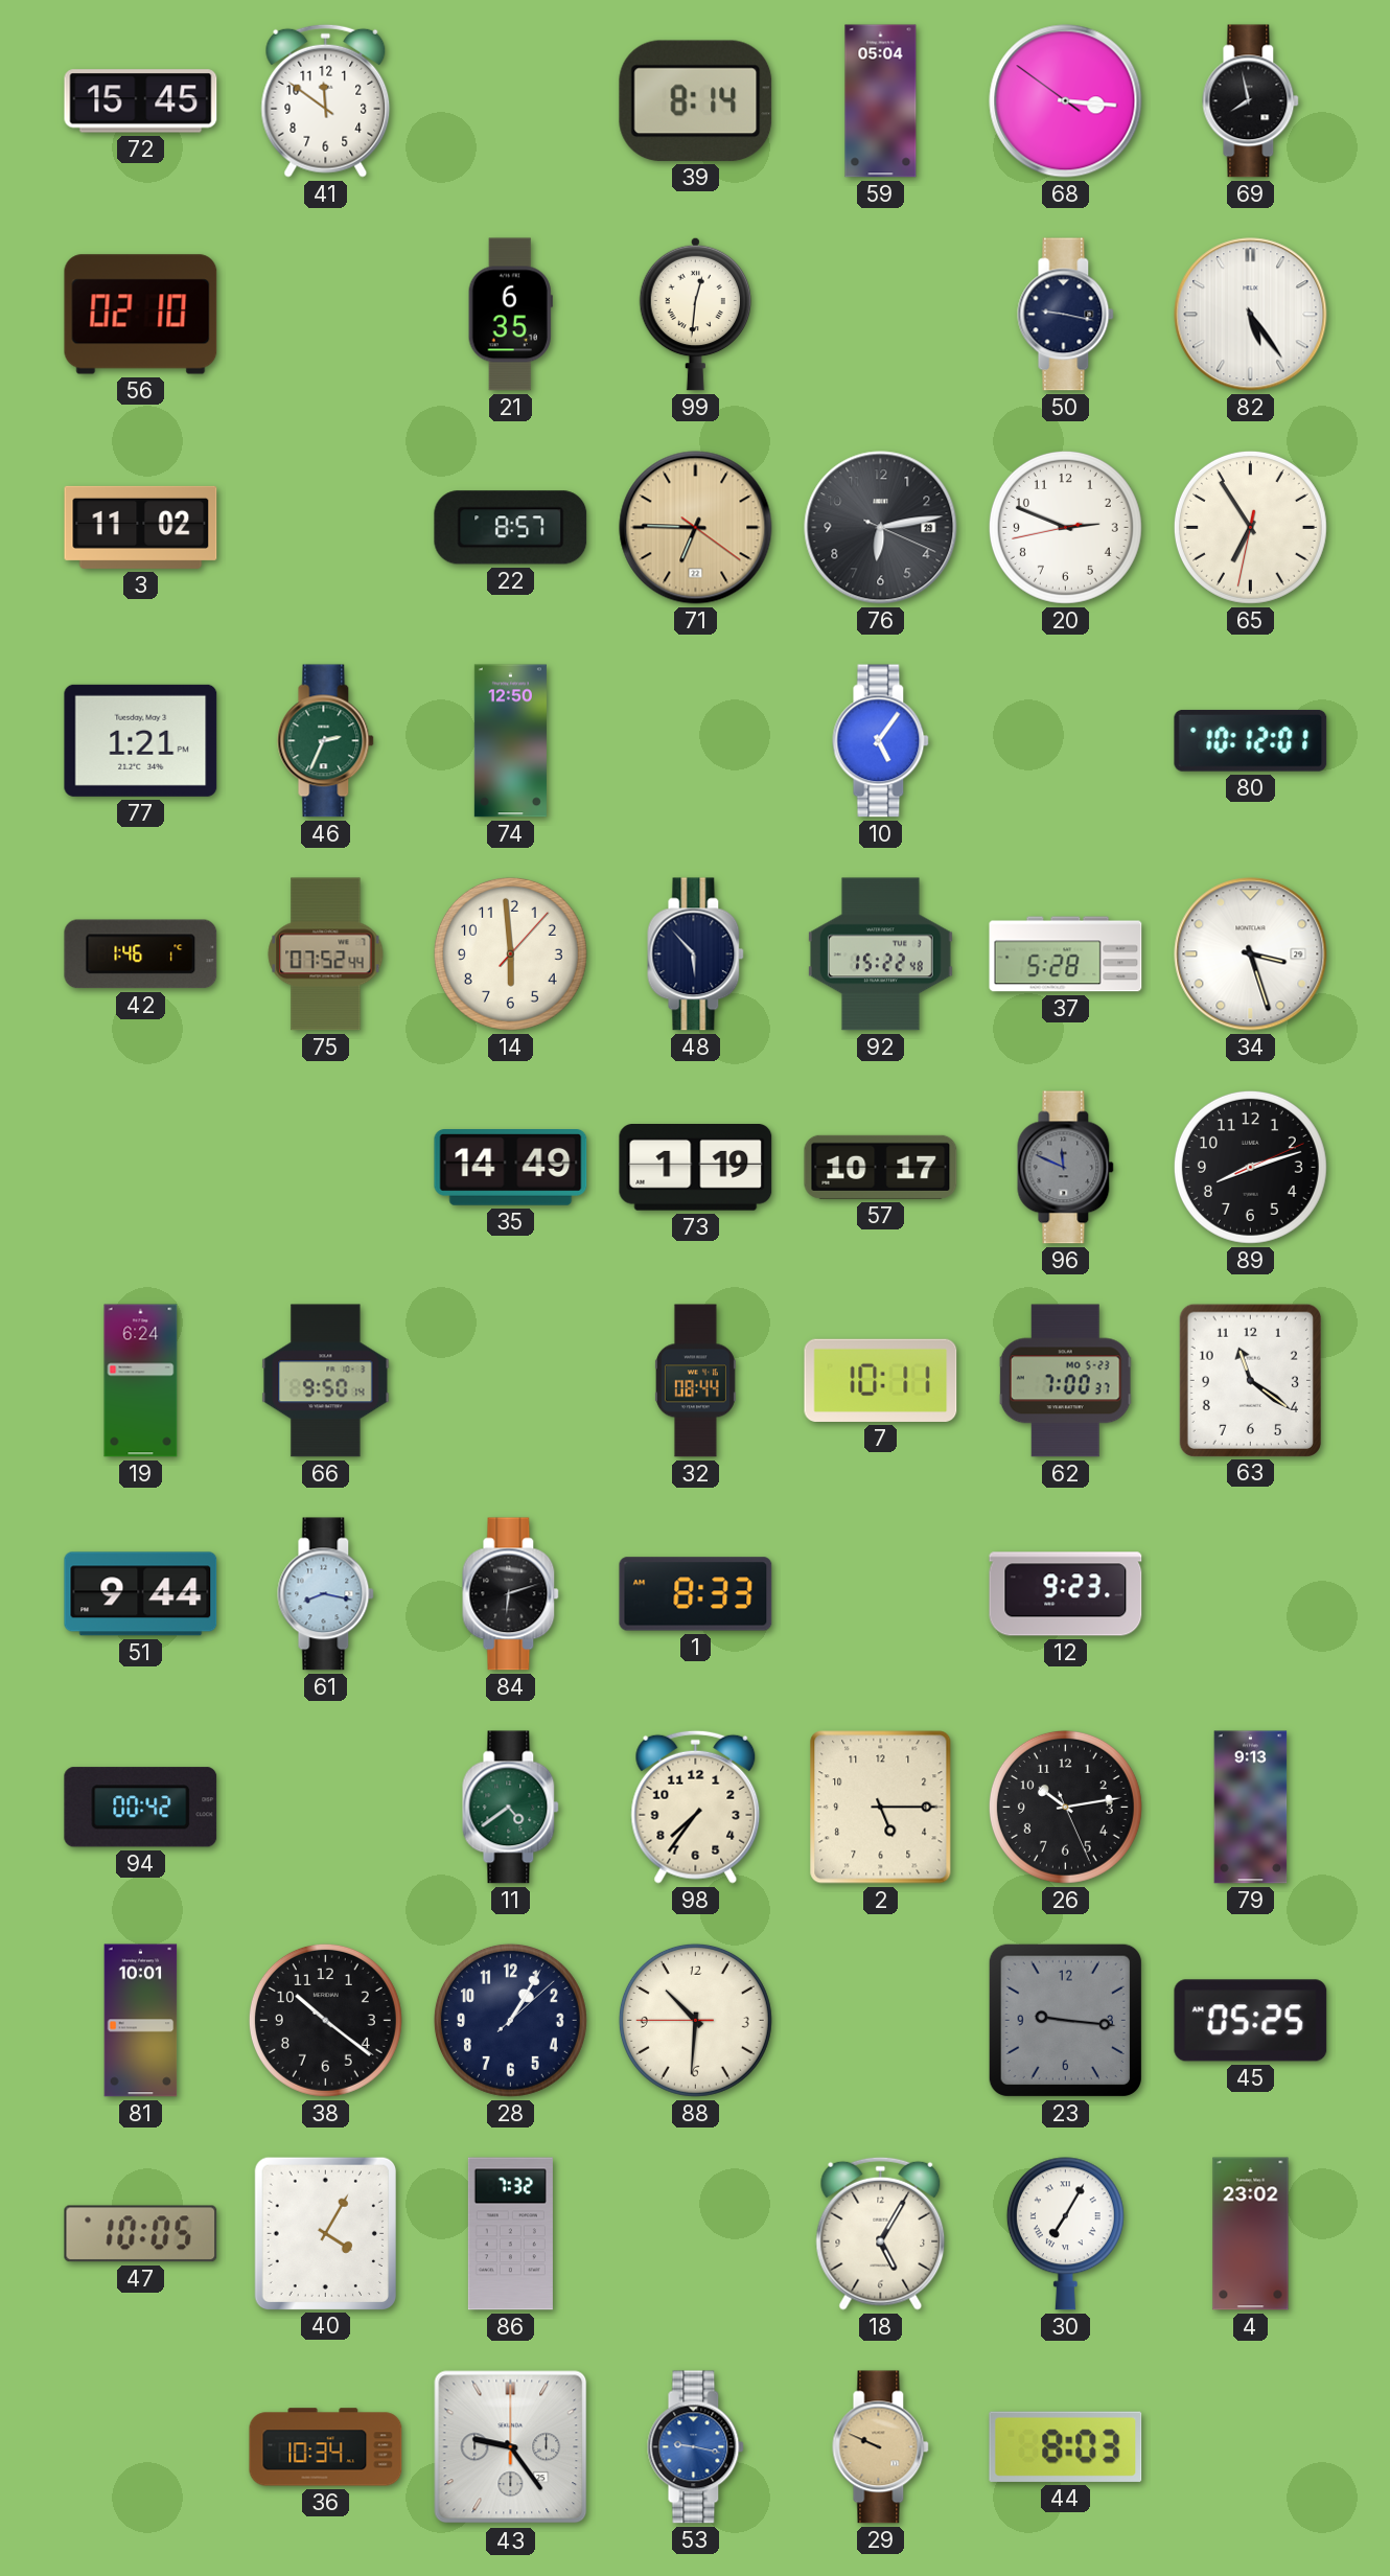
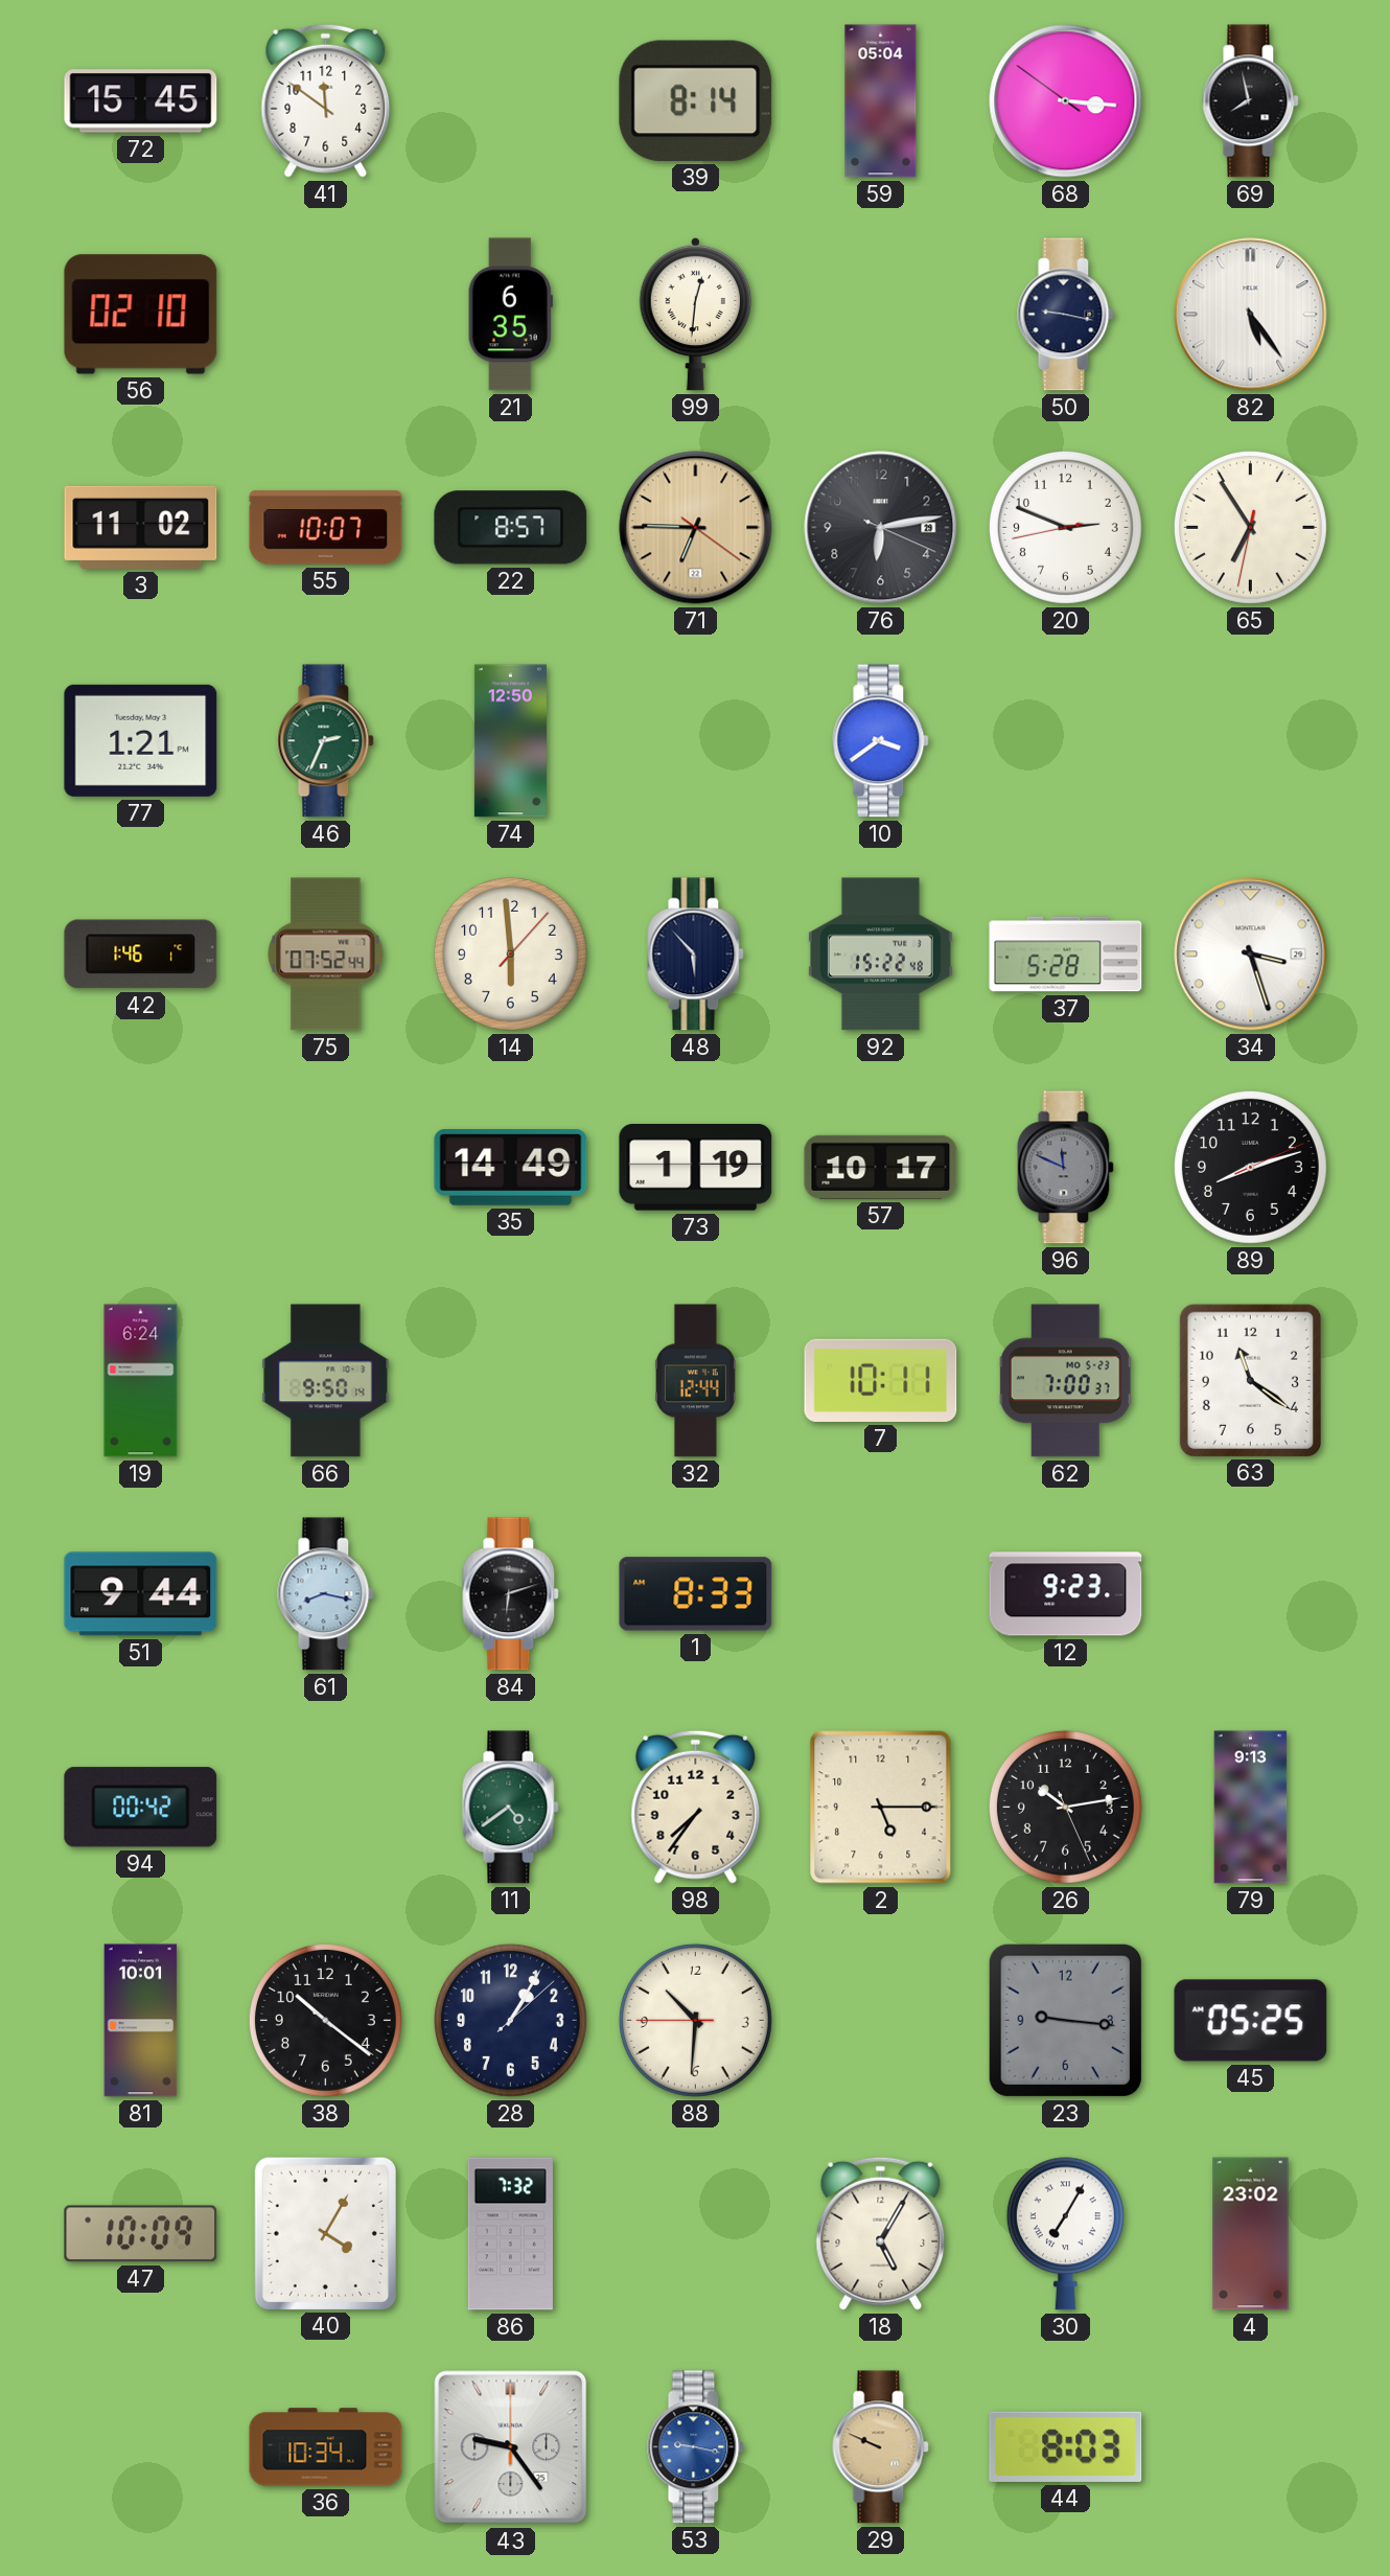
55: none -> 10:07
10: 5:06 -> 3:39
80: 10:12 -> none
32: 08:44 -> 12:44
47: 10:05 -> 10:09
